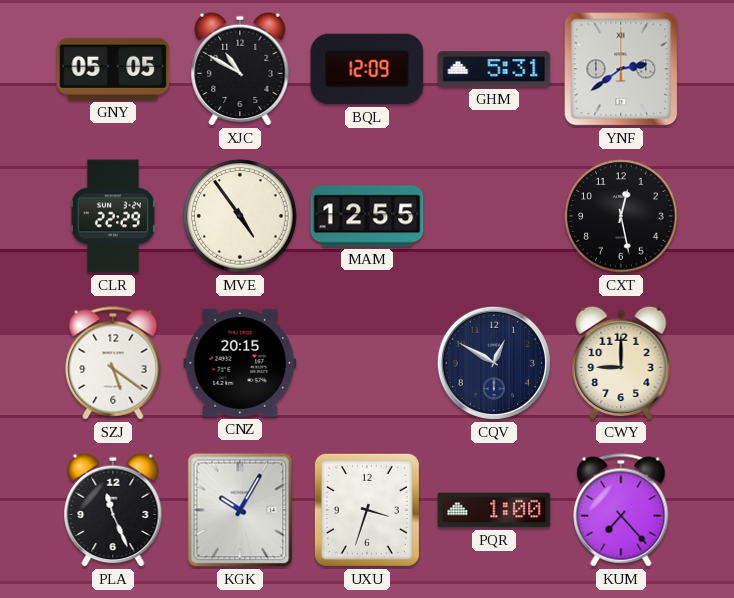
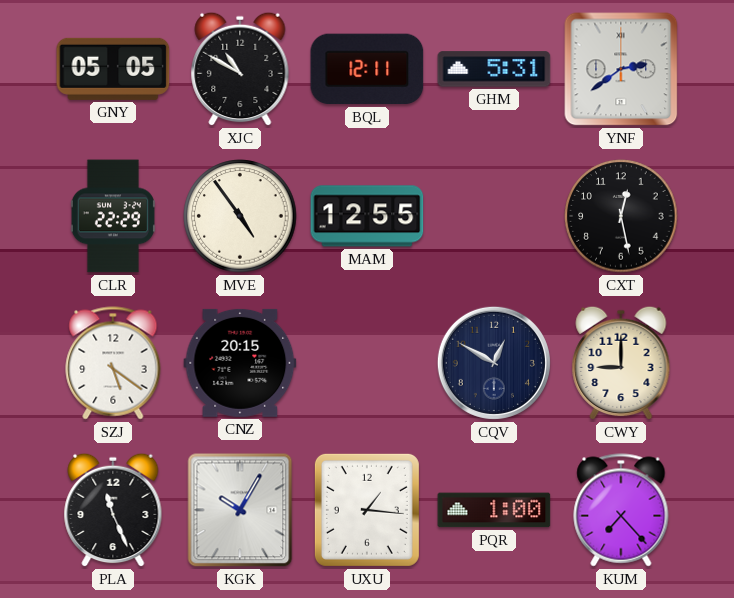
BQL: 12:09 -> 12:11
UXU: 3:33 -> 1:16
